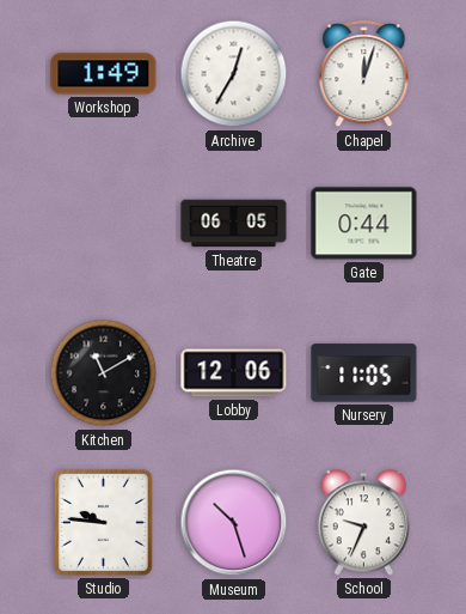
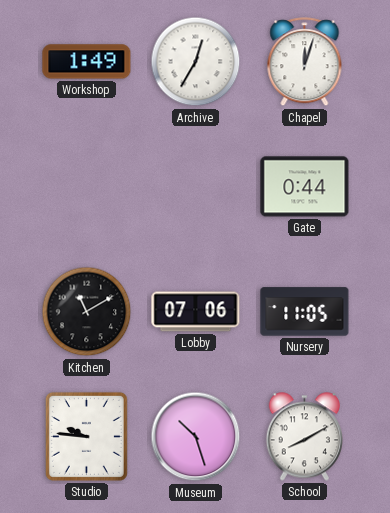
Theatre: 06:05 -> none
Lobby: 12:06 -> 07:06
School: 9:34 -> 8:10
